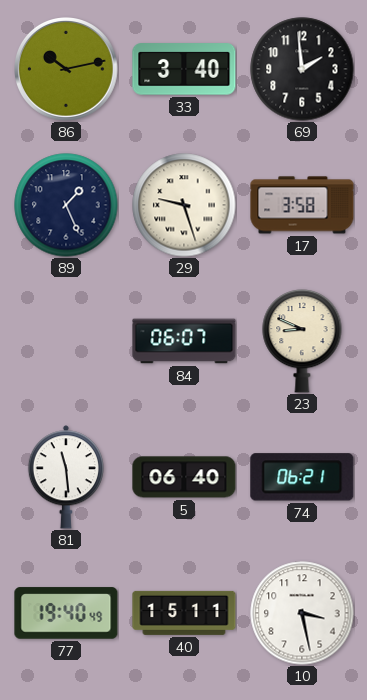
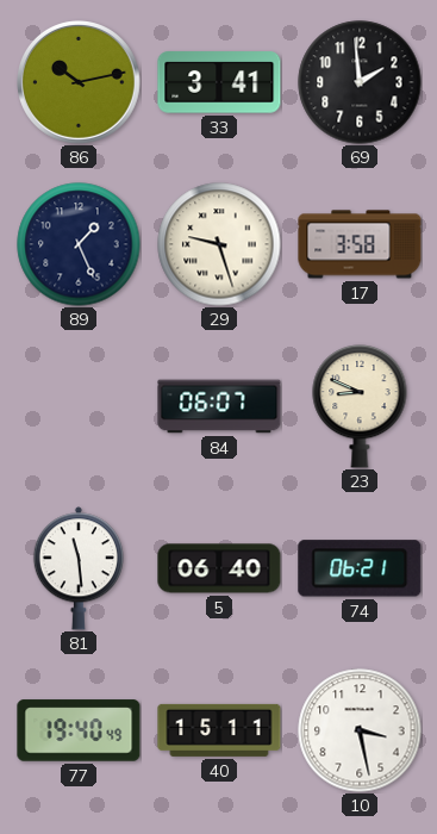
33: 3:40 -> 3:41
